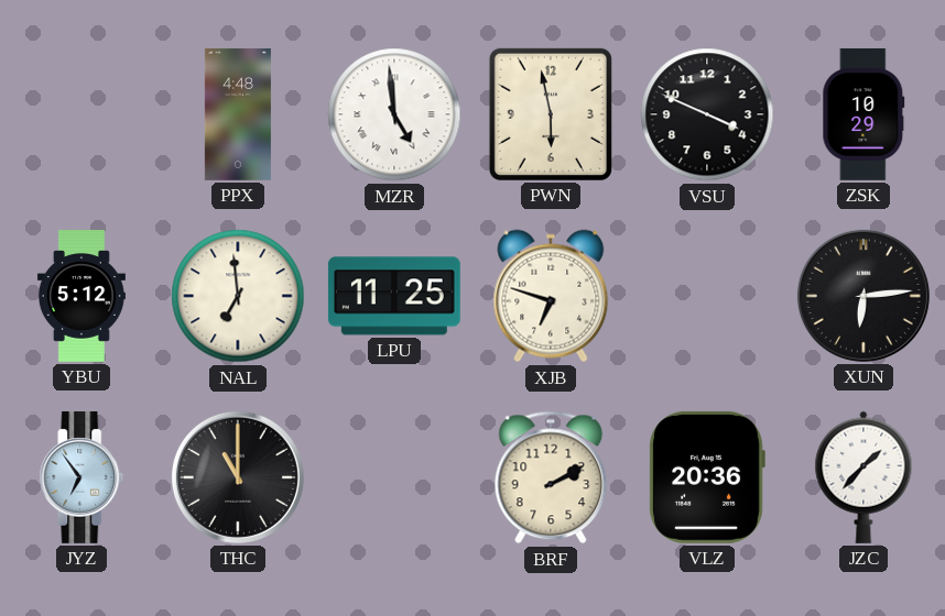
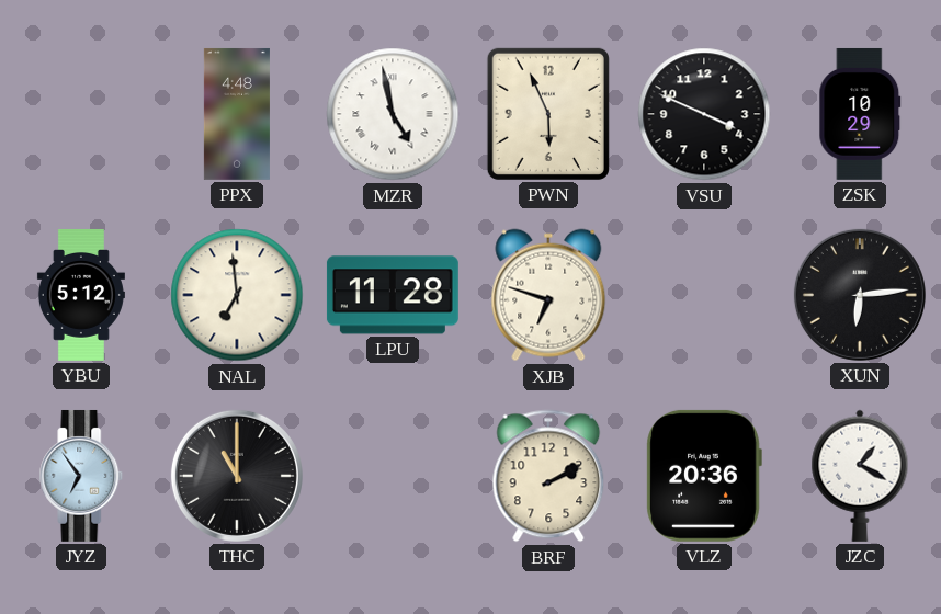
MZR: 4:59 -> 4:58
PWN: 5:58 -> 5:56
LPU: 11:25 -> 11:28
JZC: 1:37 -> 1:20
